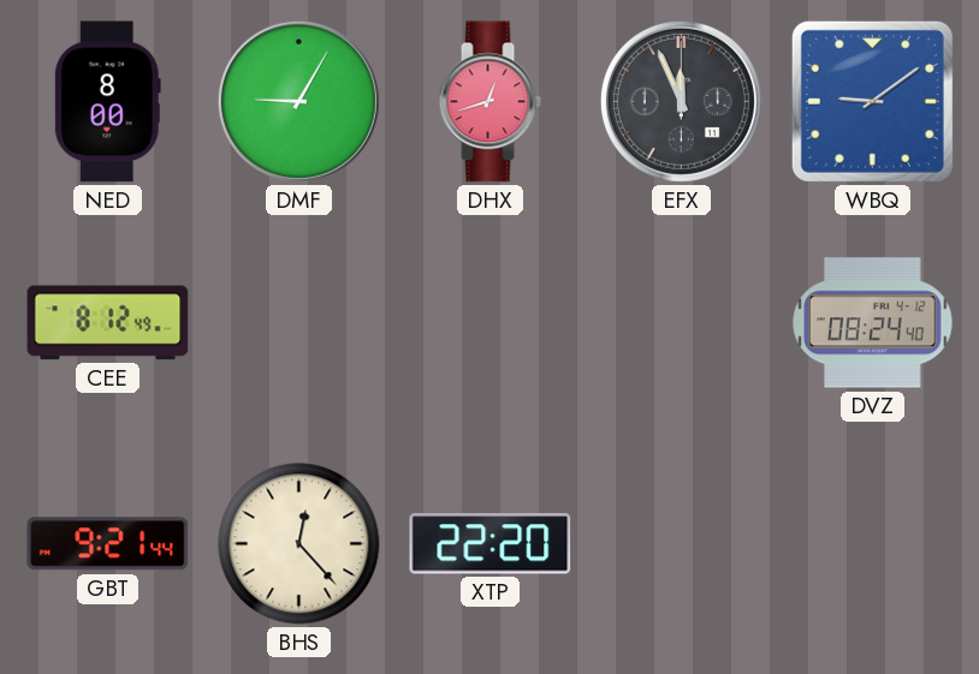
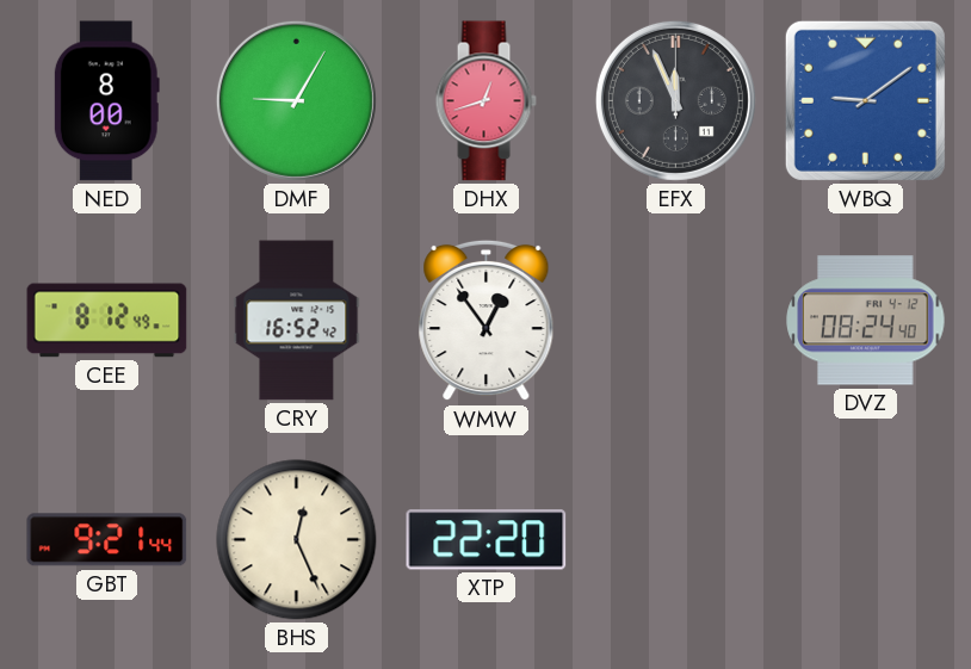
CRY: none -> 16:52
WMW: none -> 12:54
BHS: 12:23 -> 12:26
